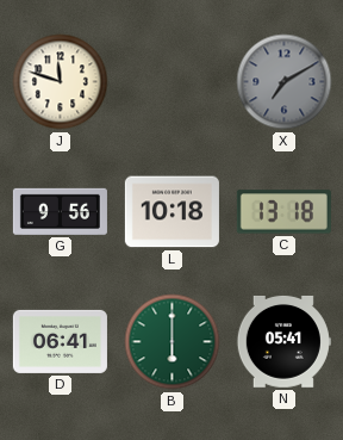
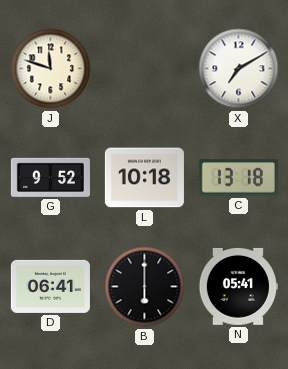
X dial: grey -> white
G: 9:56 -> 9:52
B dial: green -> black
